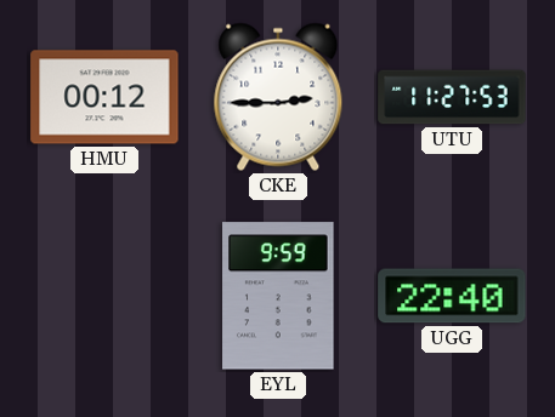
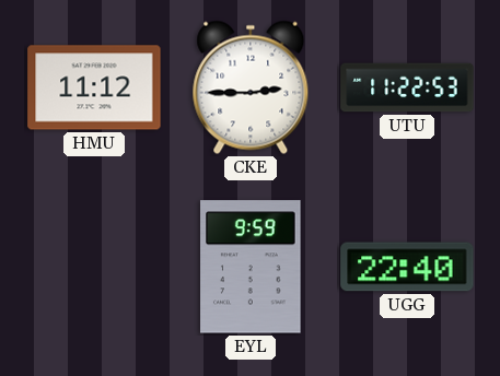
HMU: 00:12 -> 11:12
UTU: 11:27 -> 11:22
